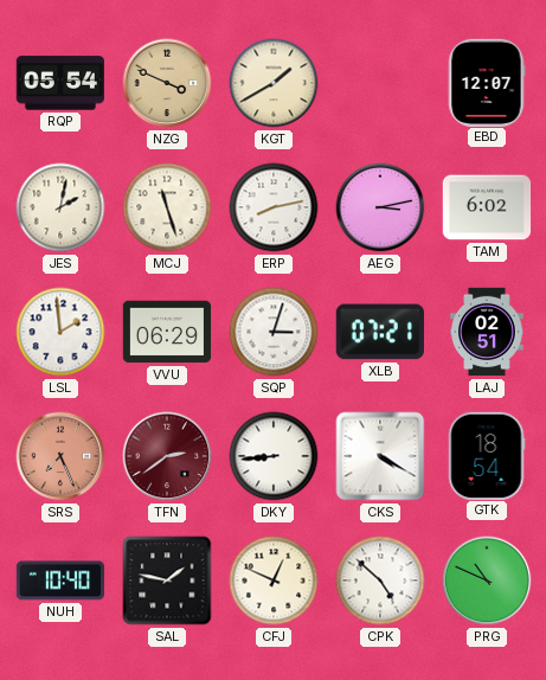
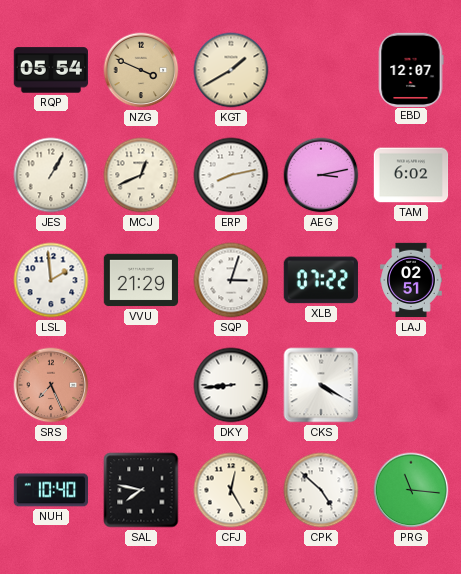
JES: 2:02 -> 1:05
MCJ: 11:27 -> 12:41
VVU: 06:29 -> 21:29
XLB: 07:21 -> 07:22
TFN: 2:39 -> none
GTK: 18:54 -> none
SAL: 1:47 -> 7:47
CFJ: 12:49 -> 12:25
PRG: 10:49 -> 11:16
